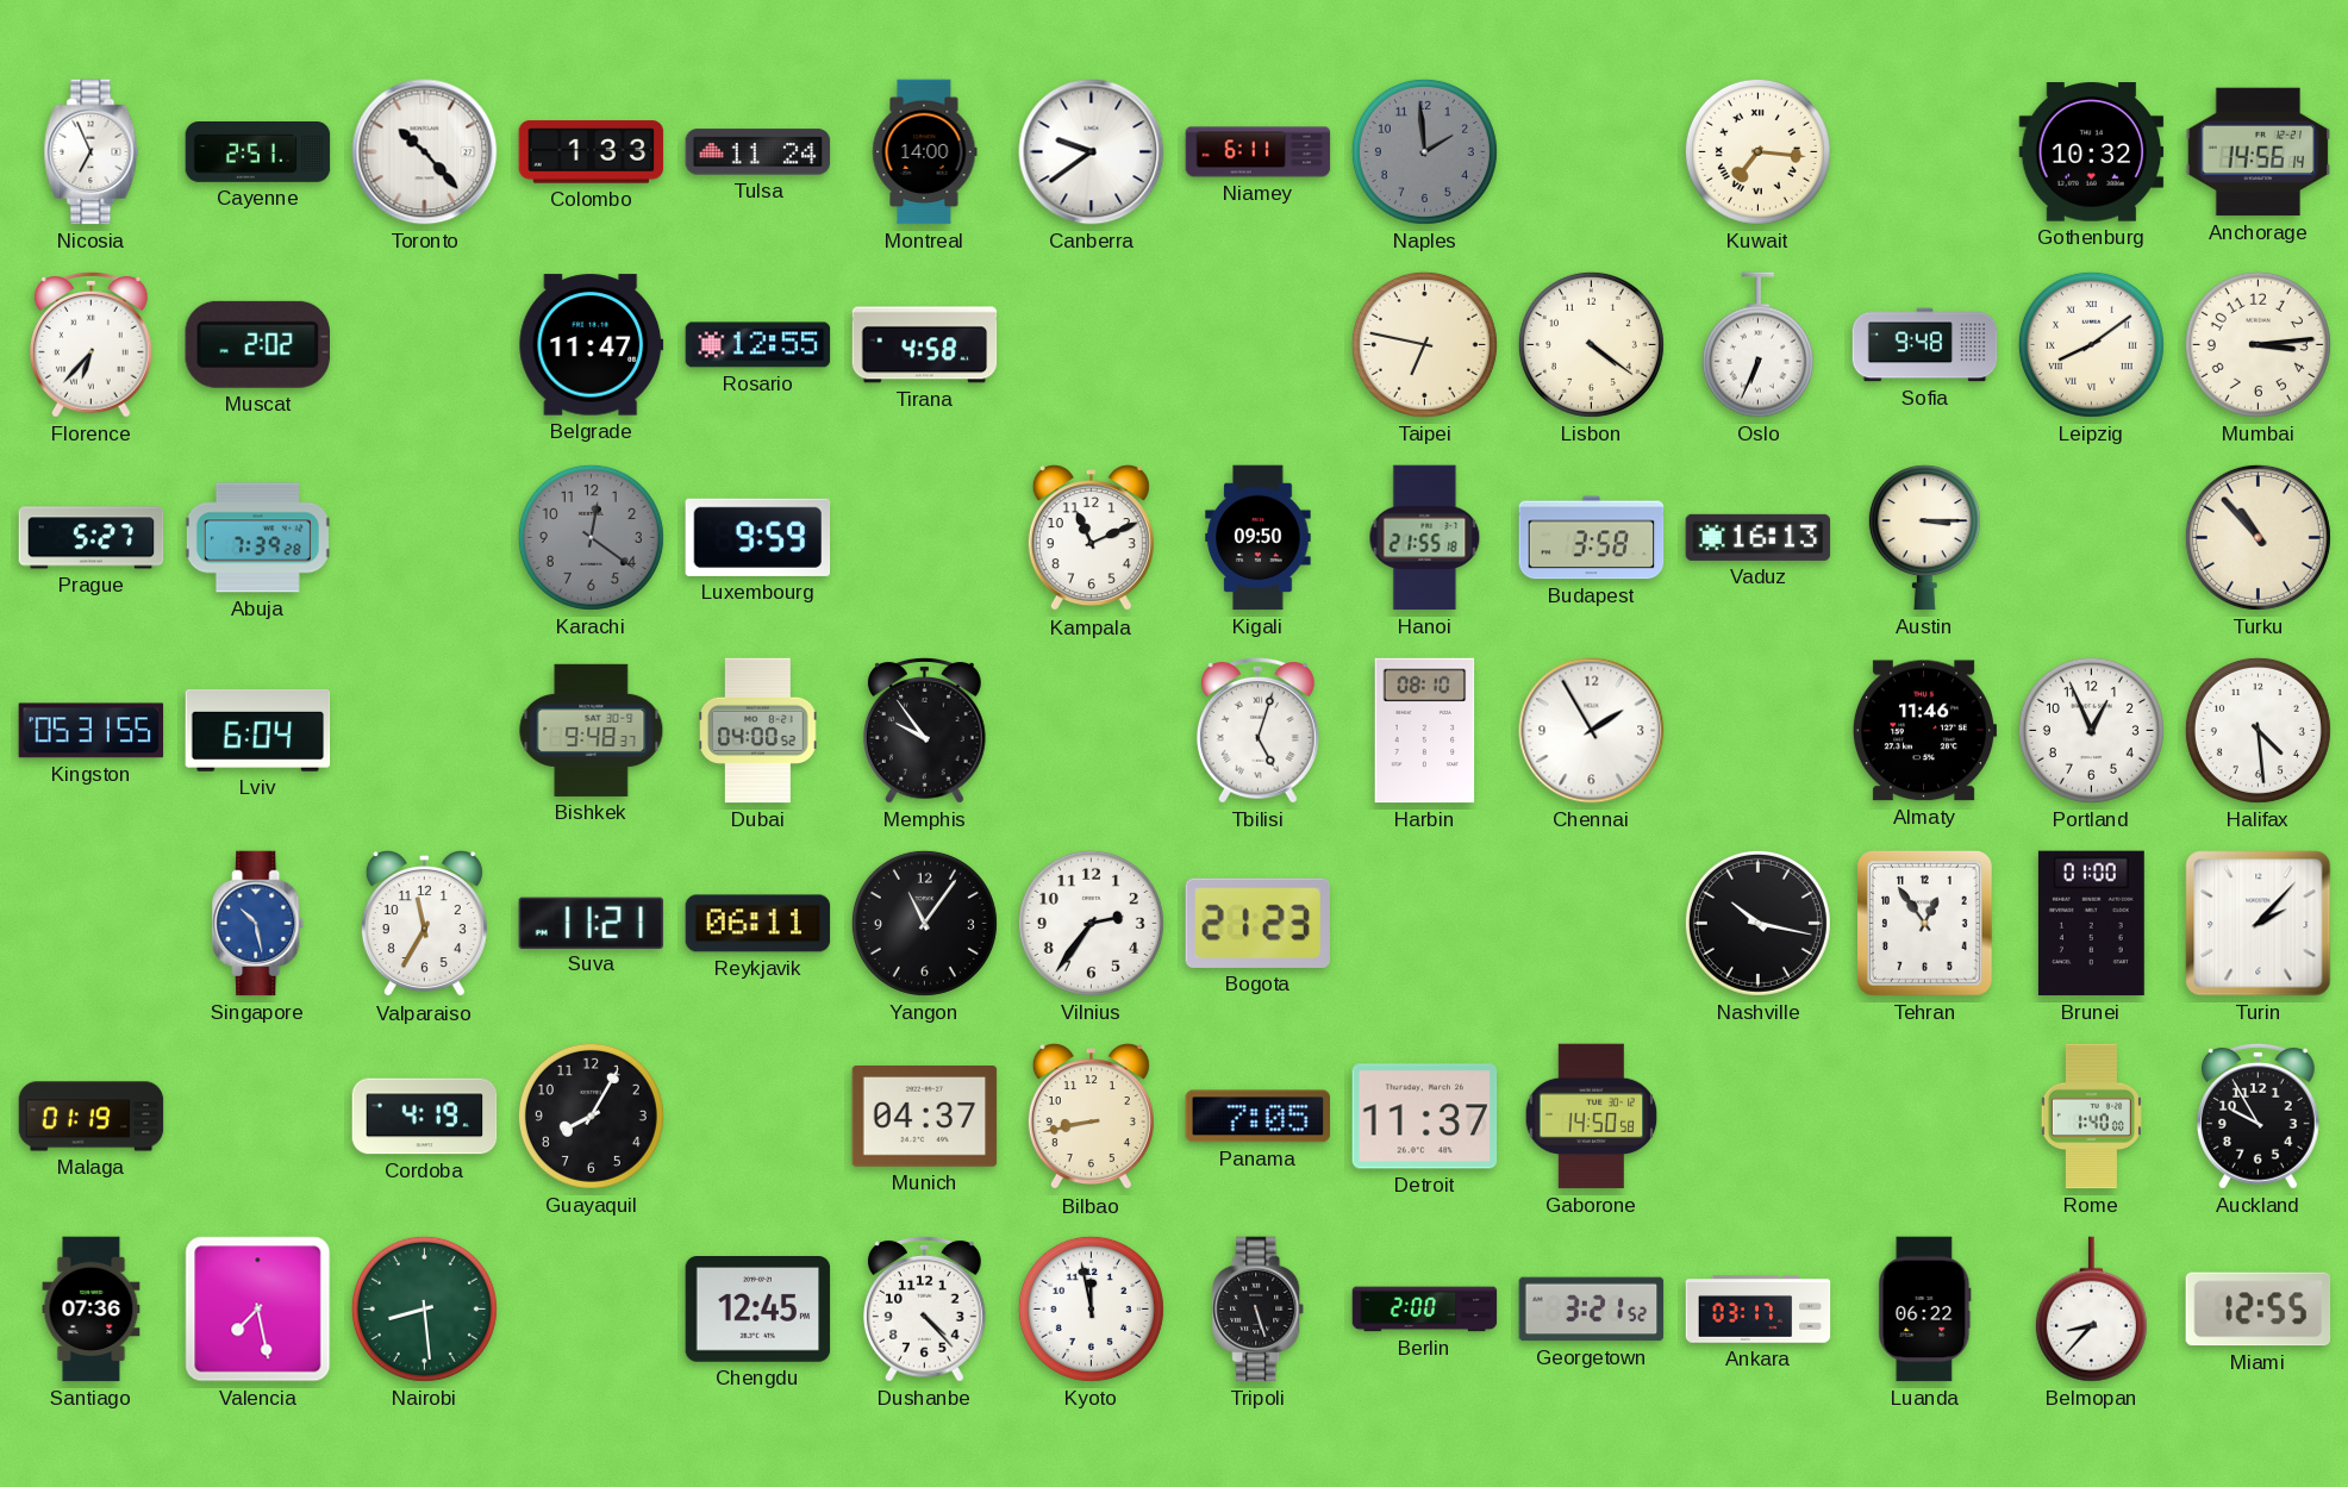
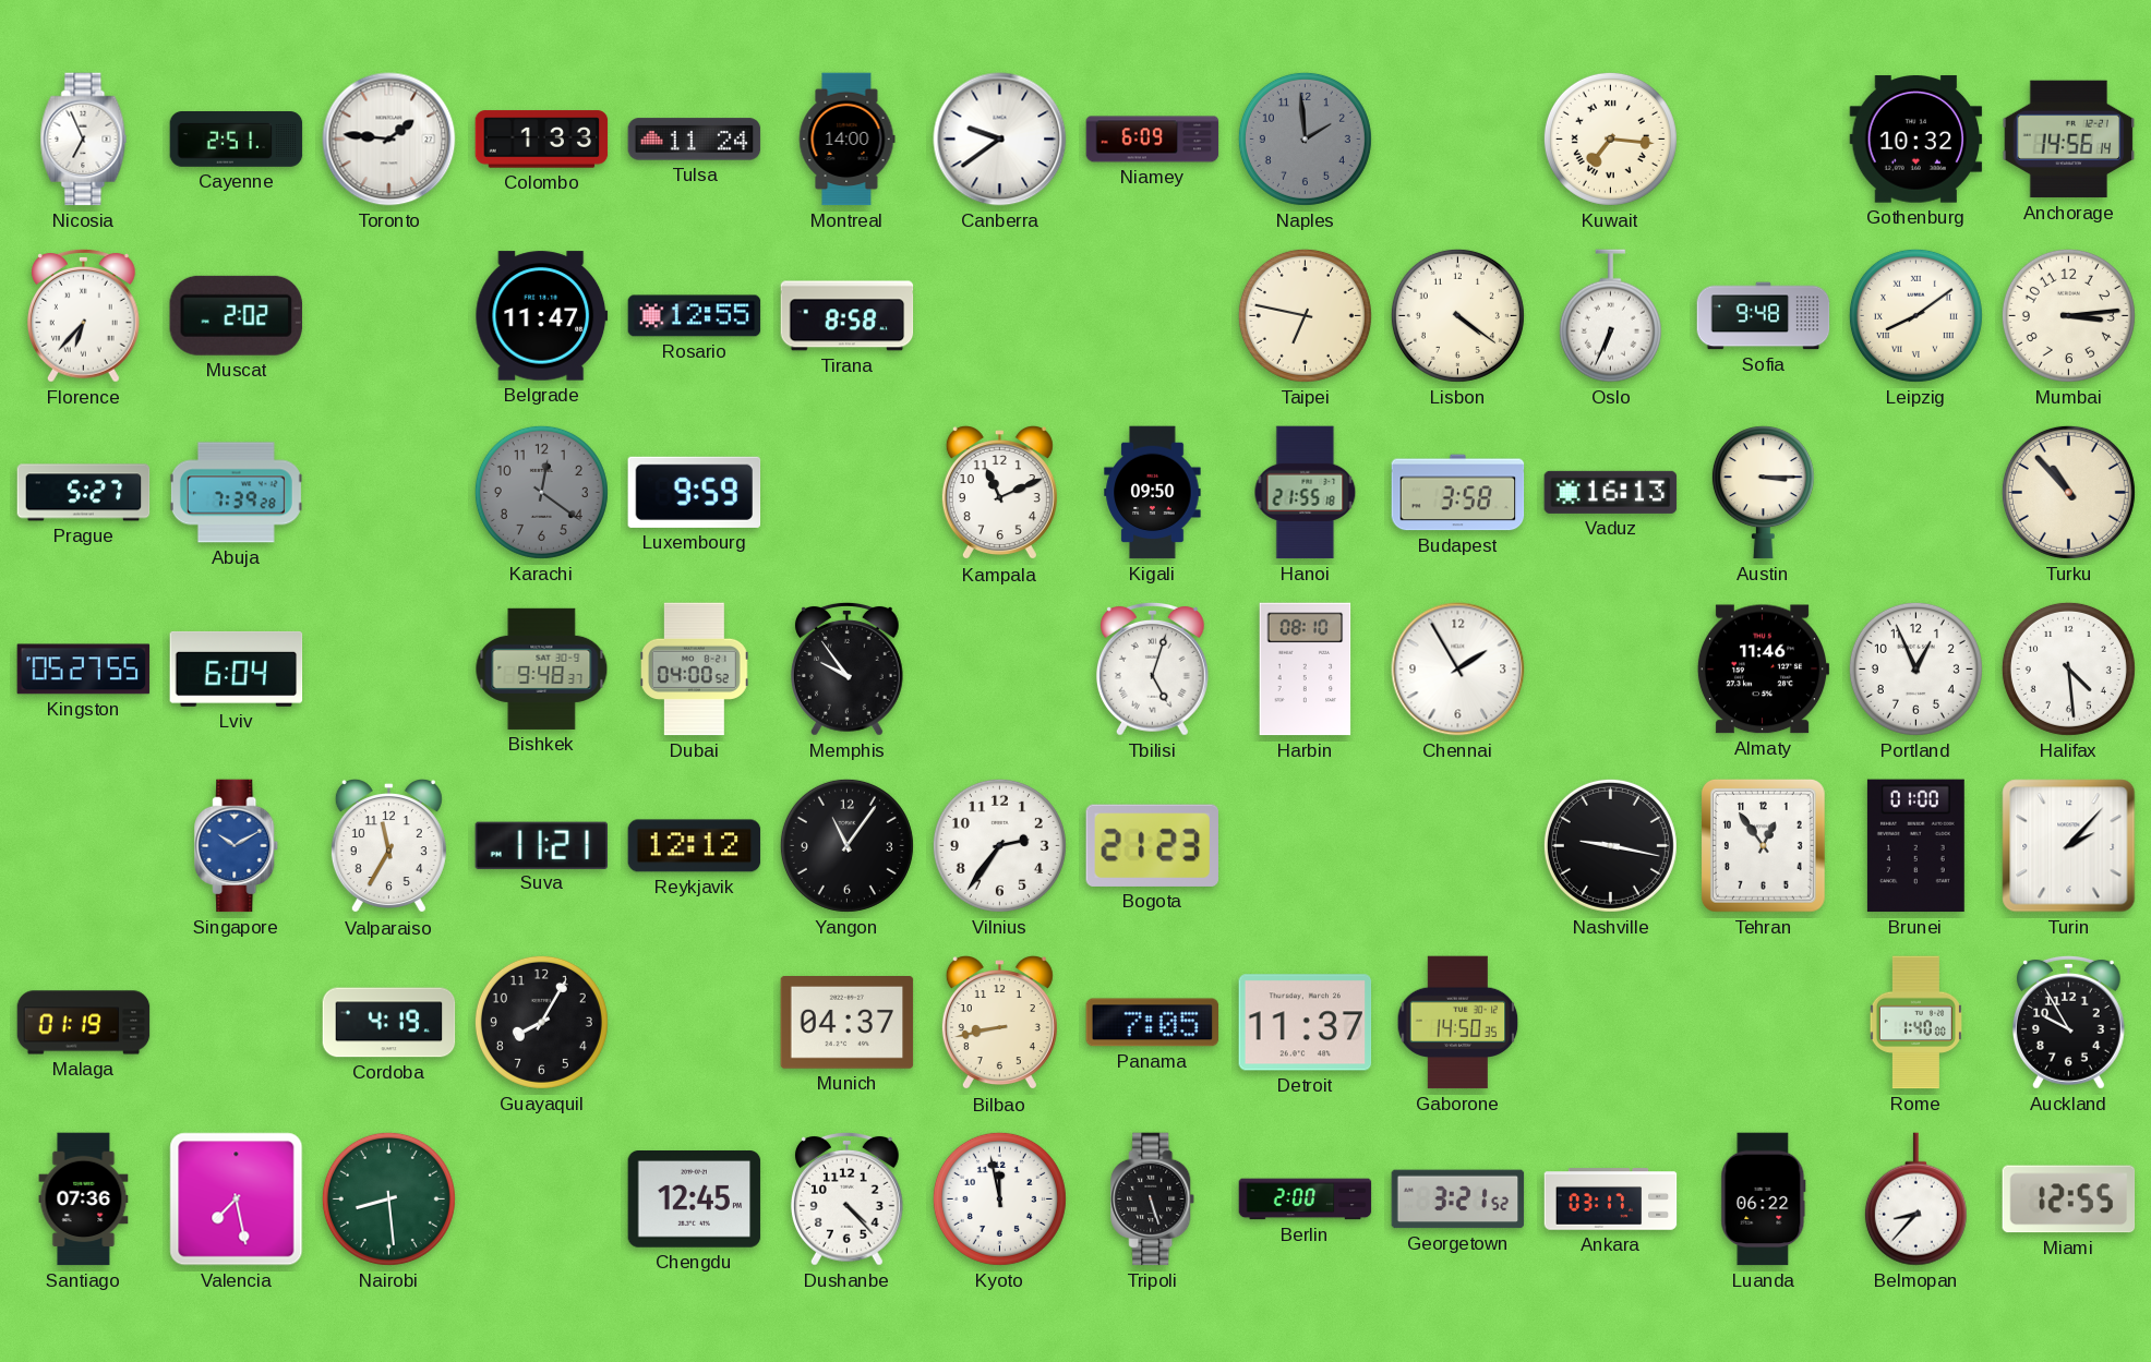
Toronto: 10:23 -> 1:46
Niamey: 6:11 -> 6:09
Tirana: 4:58 -> 8:58
Kingston: 05:31 -> 05:27
Singapore: 10:28 -> 10:10
Reykjavik: 06:11 -> 12:12
Nashville: 10:17 -> 9:17
Gaborone: 14:50:58 -> 14:50:35
